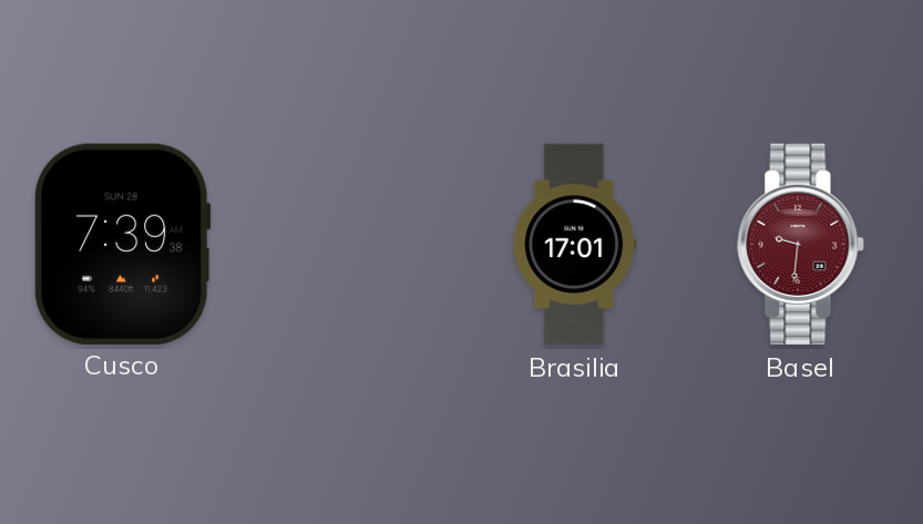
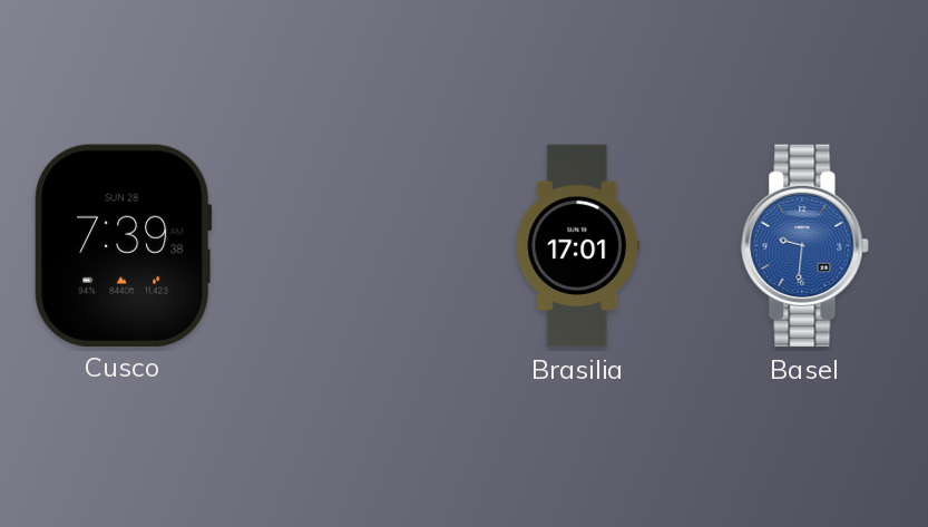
Basel dial: burgundy -> blue
